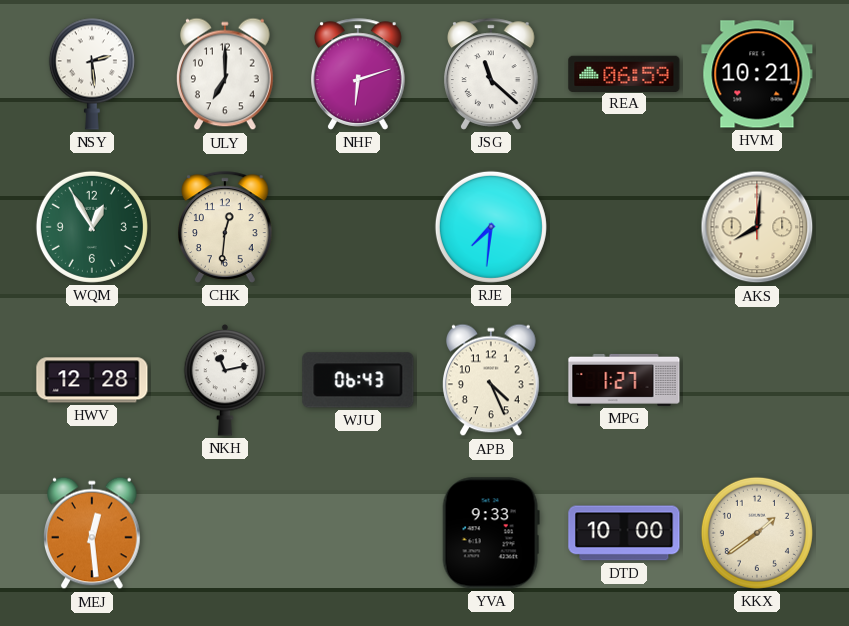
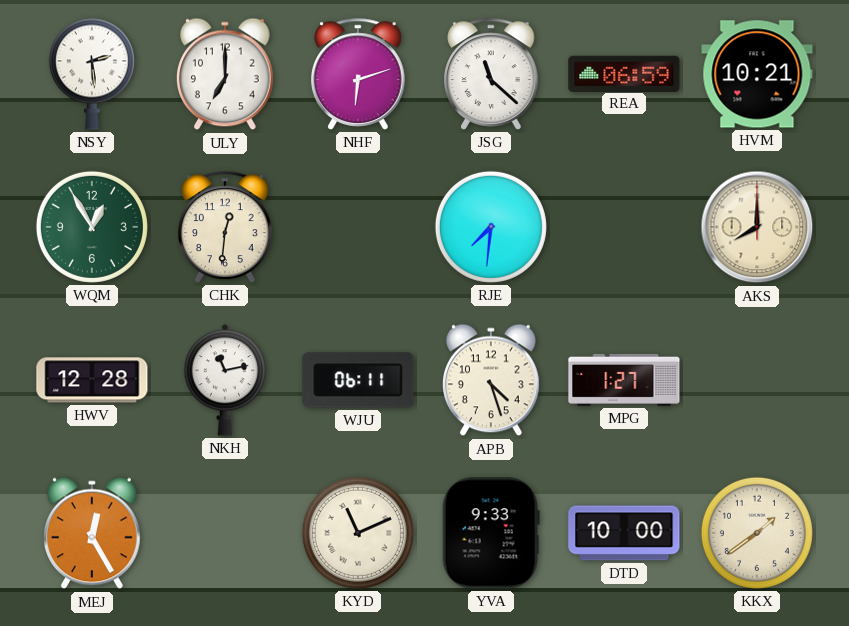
AKS: 8:01 -> 8:00
WJU: 06:43 -> 06:11
APB: 4:26 -> 4:27
MEJ: 12:29 -> 12:25
KYD: none -> 11:11
